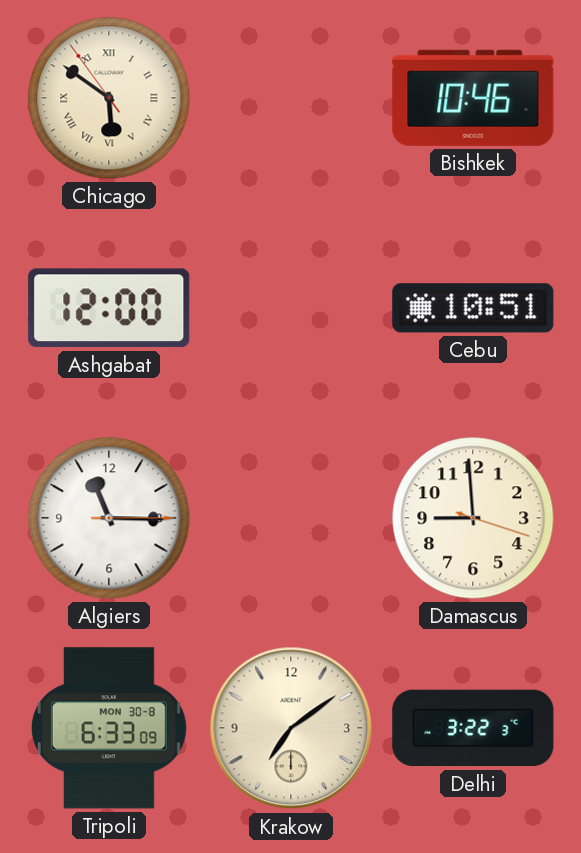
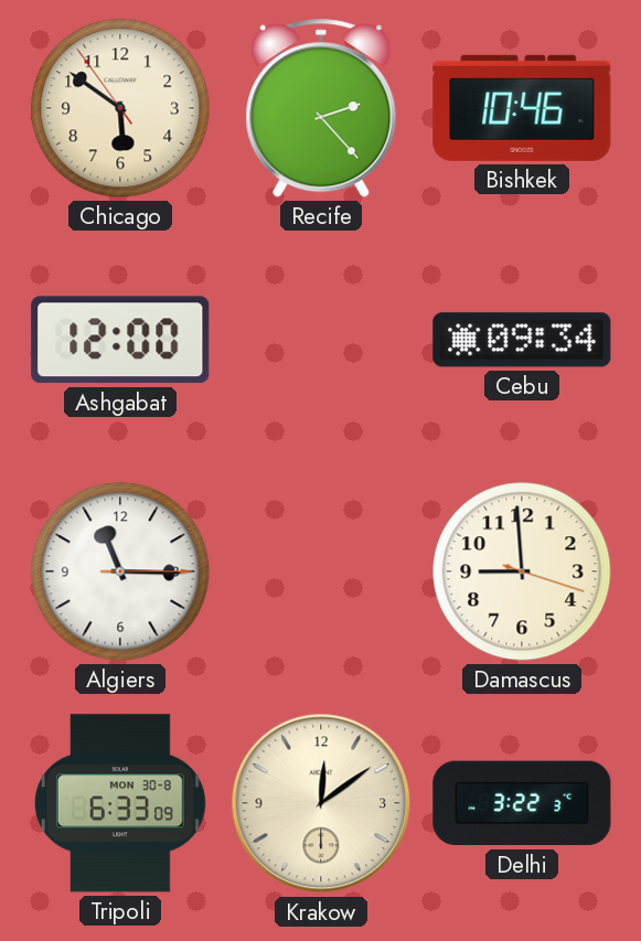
Chicago numerals: Roman -> Arabic
Recife: none -> 2:23
Cebu: 10:51 -> 09:34
Krakow: 7:09 -> 12:09
